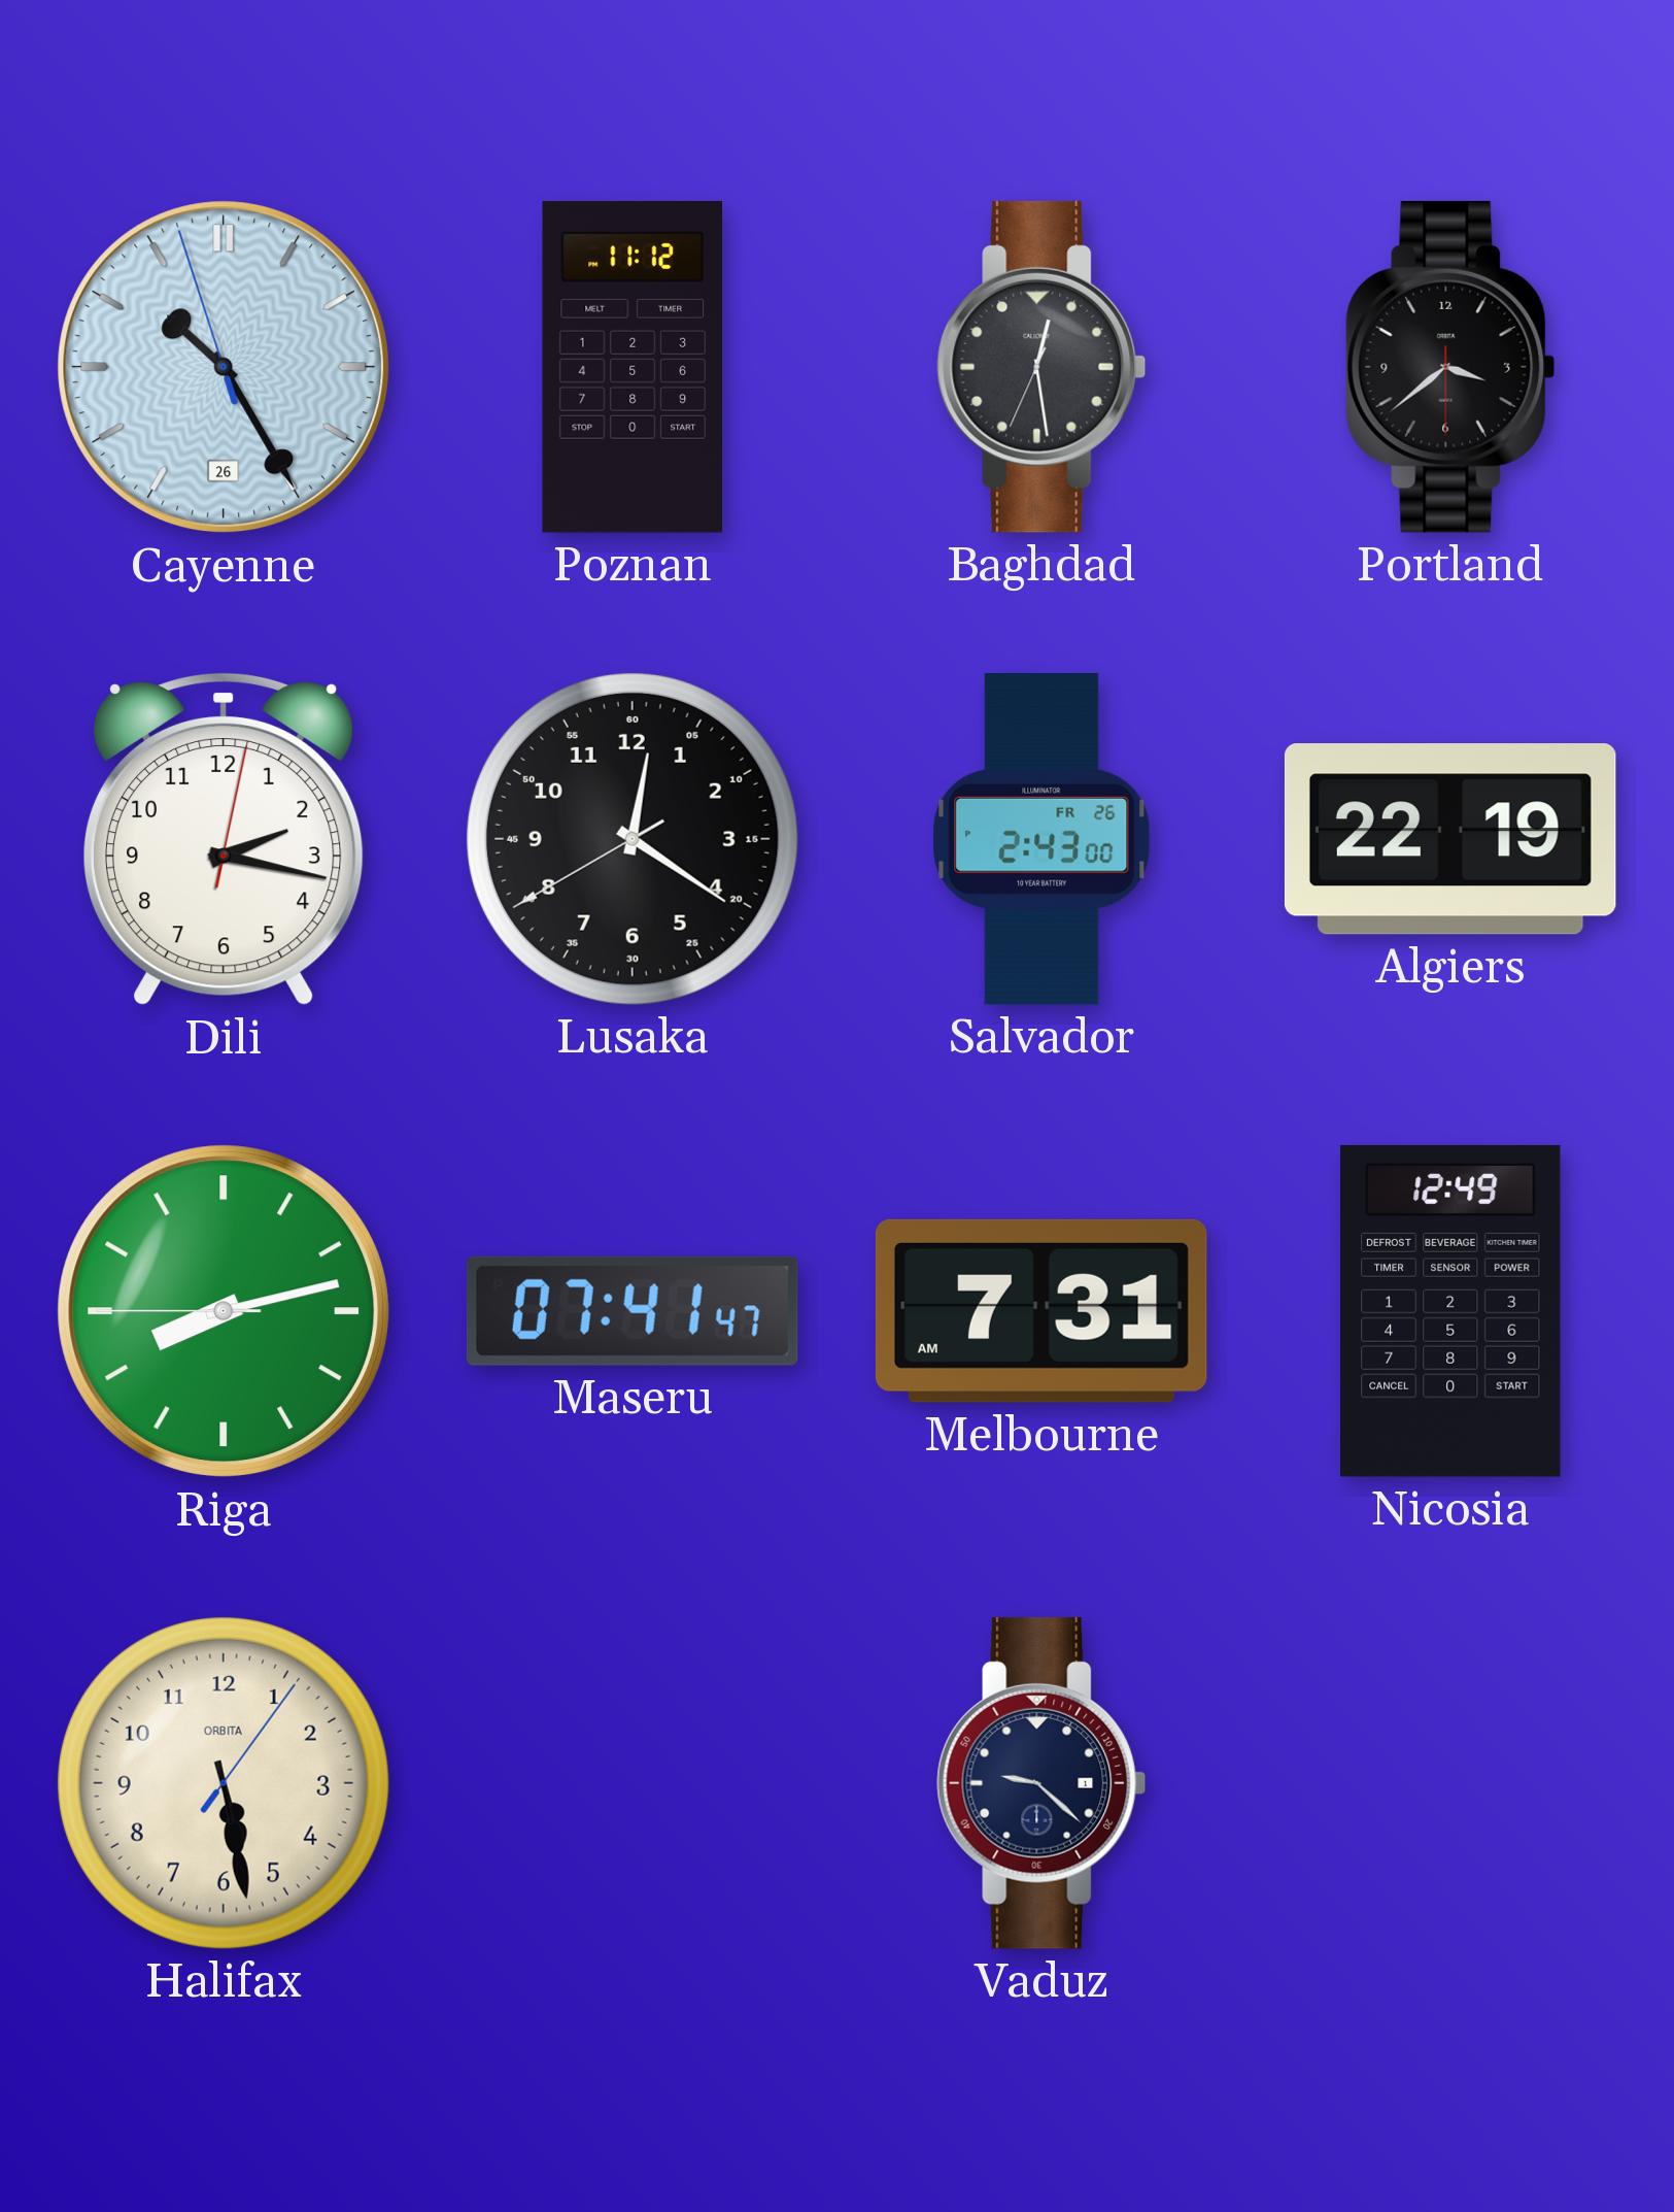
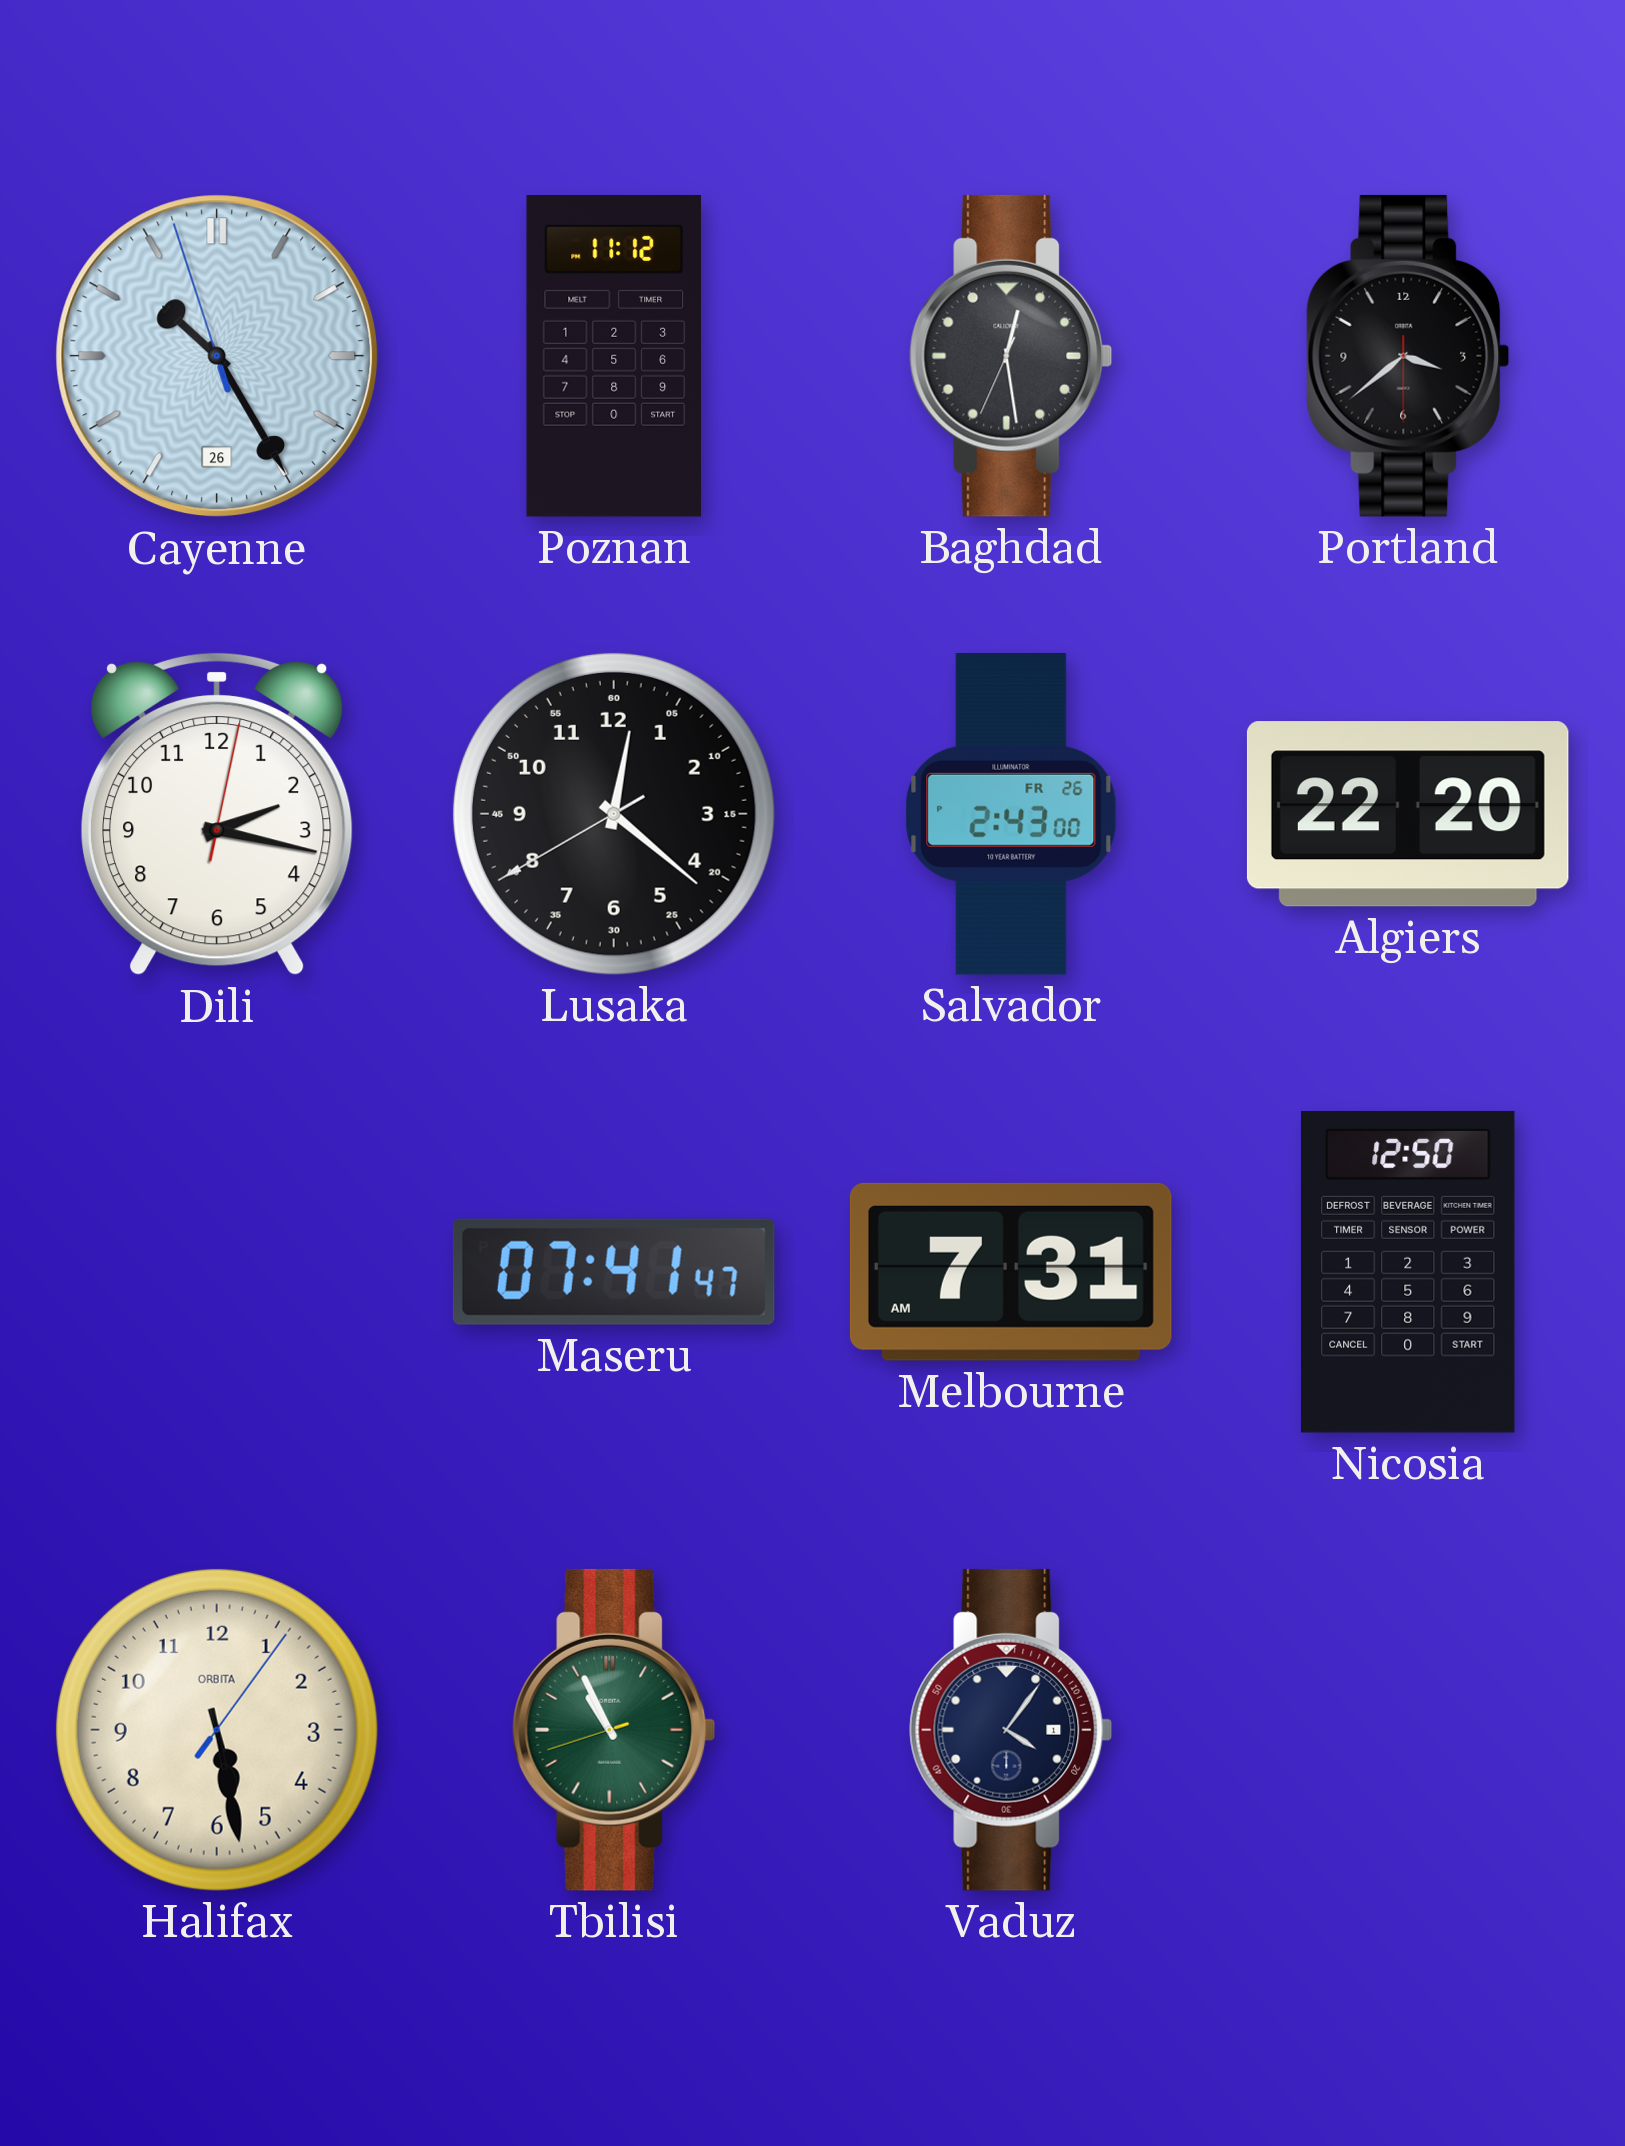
Lusaka: 12:20 -> 12:21
Algiers: 22:19 -> 22:20
Riga: 8:12 -> none
Nicosia: 12:49 -> 12:50
Tbilisi: none -> 10:55
Vaduz: 9:22 -> 4:06
